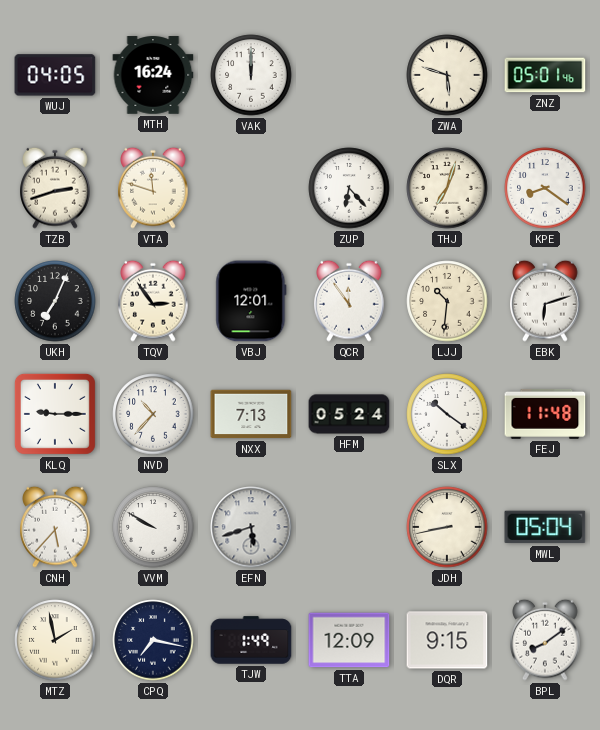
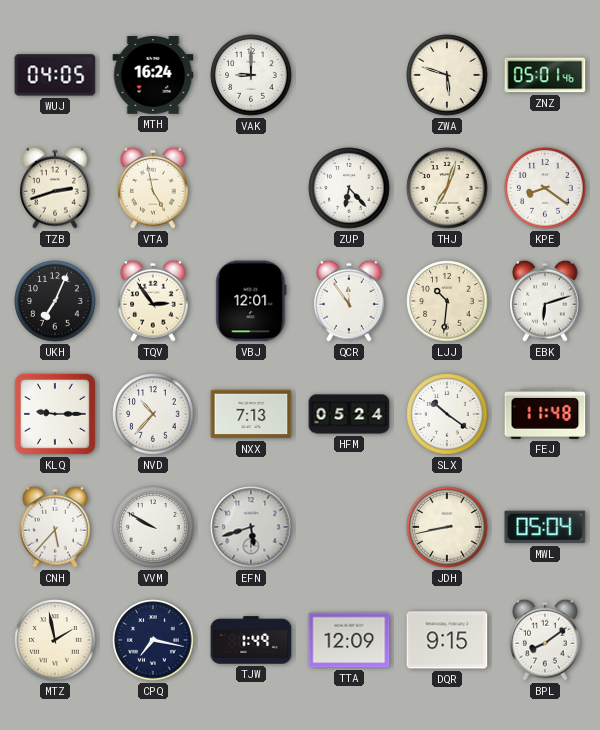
VAK: 12:00 -> 9:00
VTA: 11:48 -> 4:58
